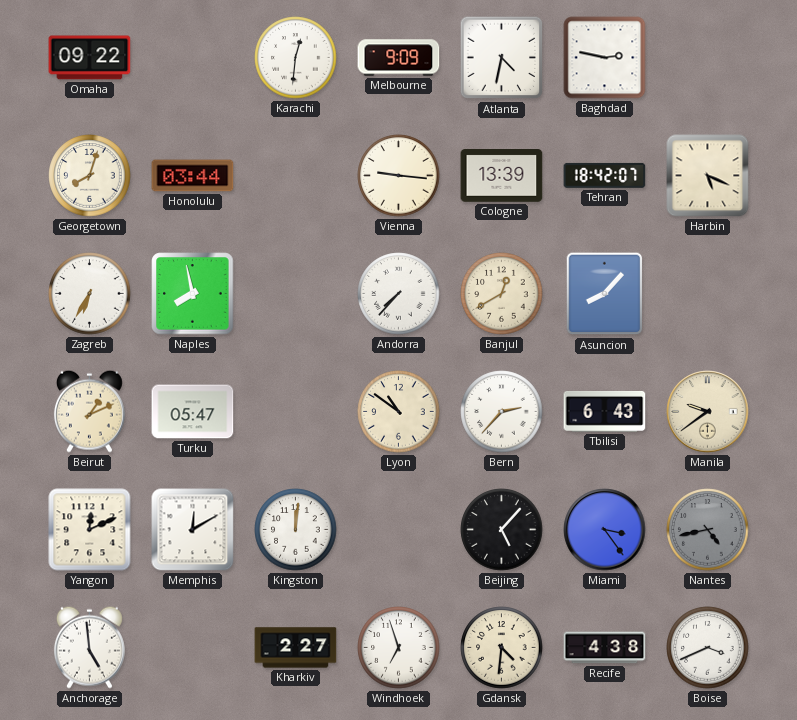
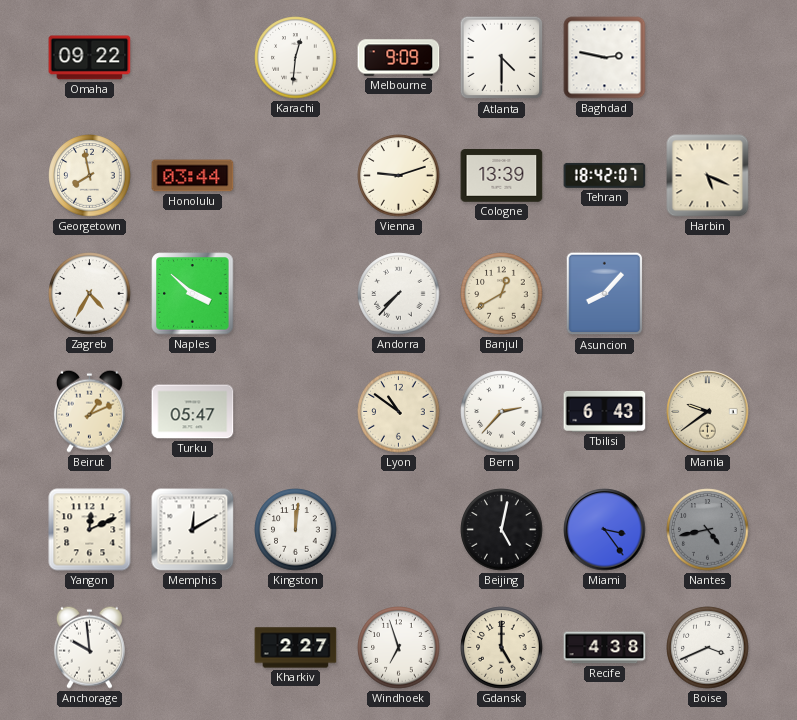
Atlanta: 4:32 -> 4:30
Georgetown: 8:03 -> 7:58
Vienna: 9:16 -> 9:12
Zagreb: 6:35 -> 4:35
Naples: 7:58 -> 3:52
Beijing: 5:07 -> 5:02
Anchorage: 4:59 -> 9:59
Gdansk: 4:31 -> 5:00
